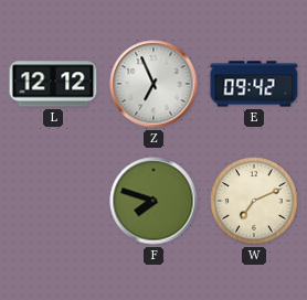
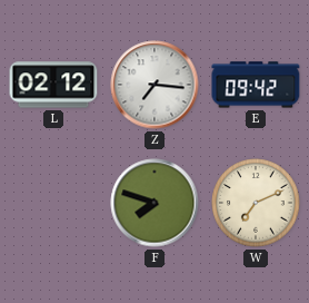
L: 12:12 -> 02:12
Z: 6:56 -> 7:16
